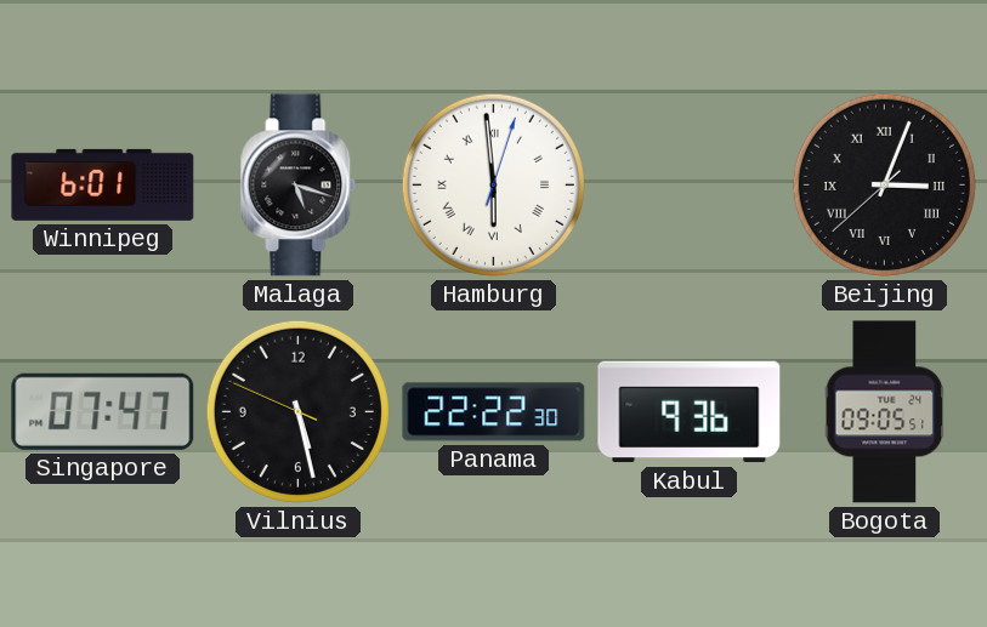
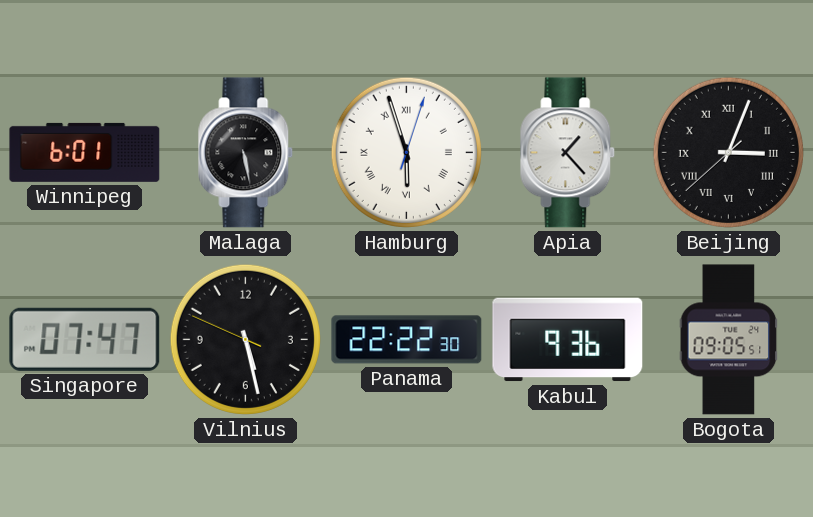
Malaga: 5:18 -> 5:28
Hamburg: 5:59 -> 5:57
Apia: none -> 1:23
